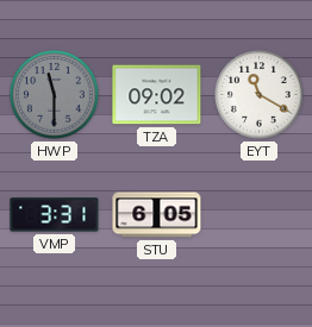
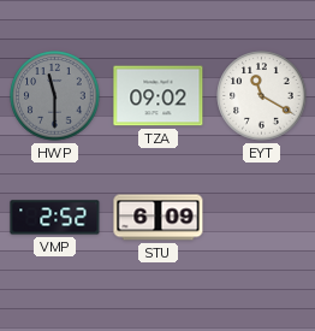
VMP: 3:31 -> 2:52
STU: 6:05 -> 6:09
